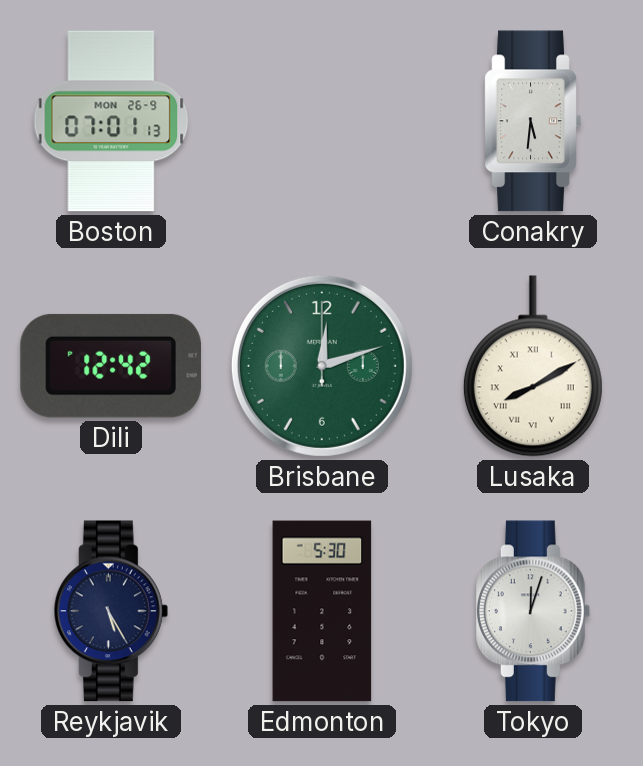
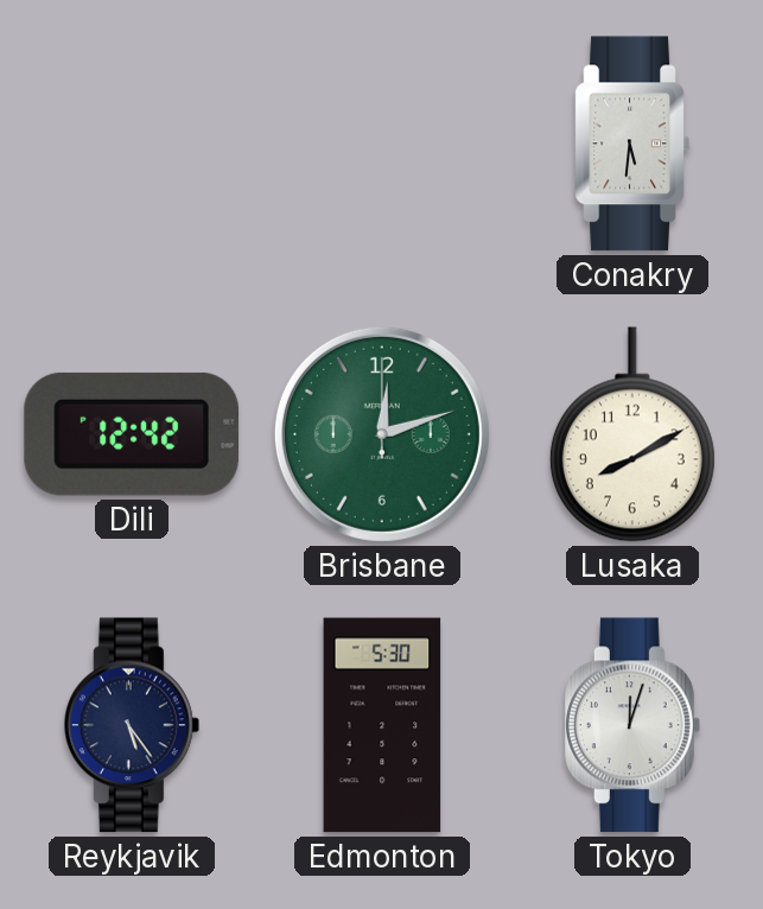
Boston: 07:01 -> none
Lusaka numerals: Roman -> Arabic
Reykjavik: 5:25 -> 5:24
